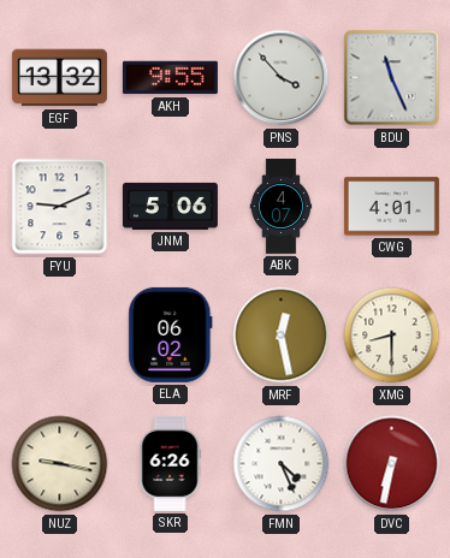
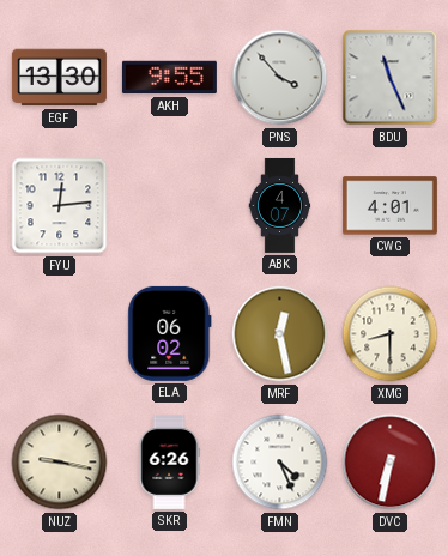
EGF: 13:32 -> 13:30
FYU: 9:11 -> 12:14
JNM: 5:06 -> none
